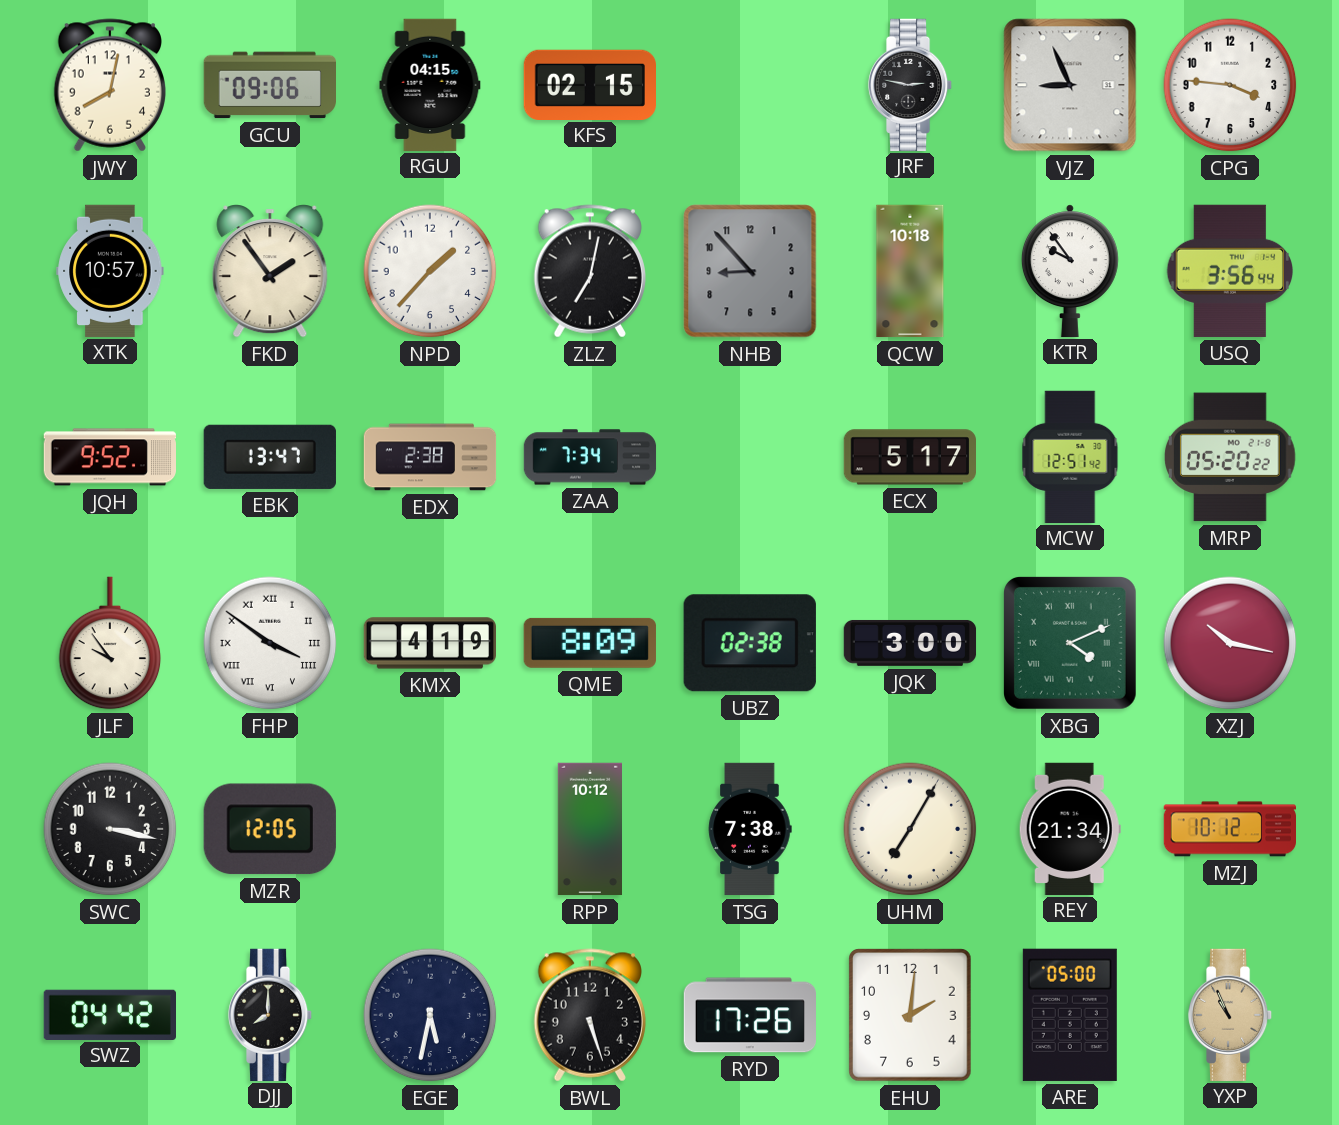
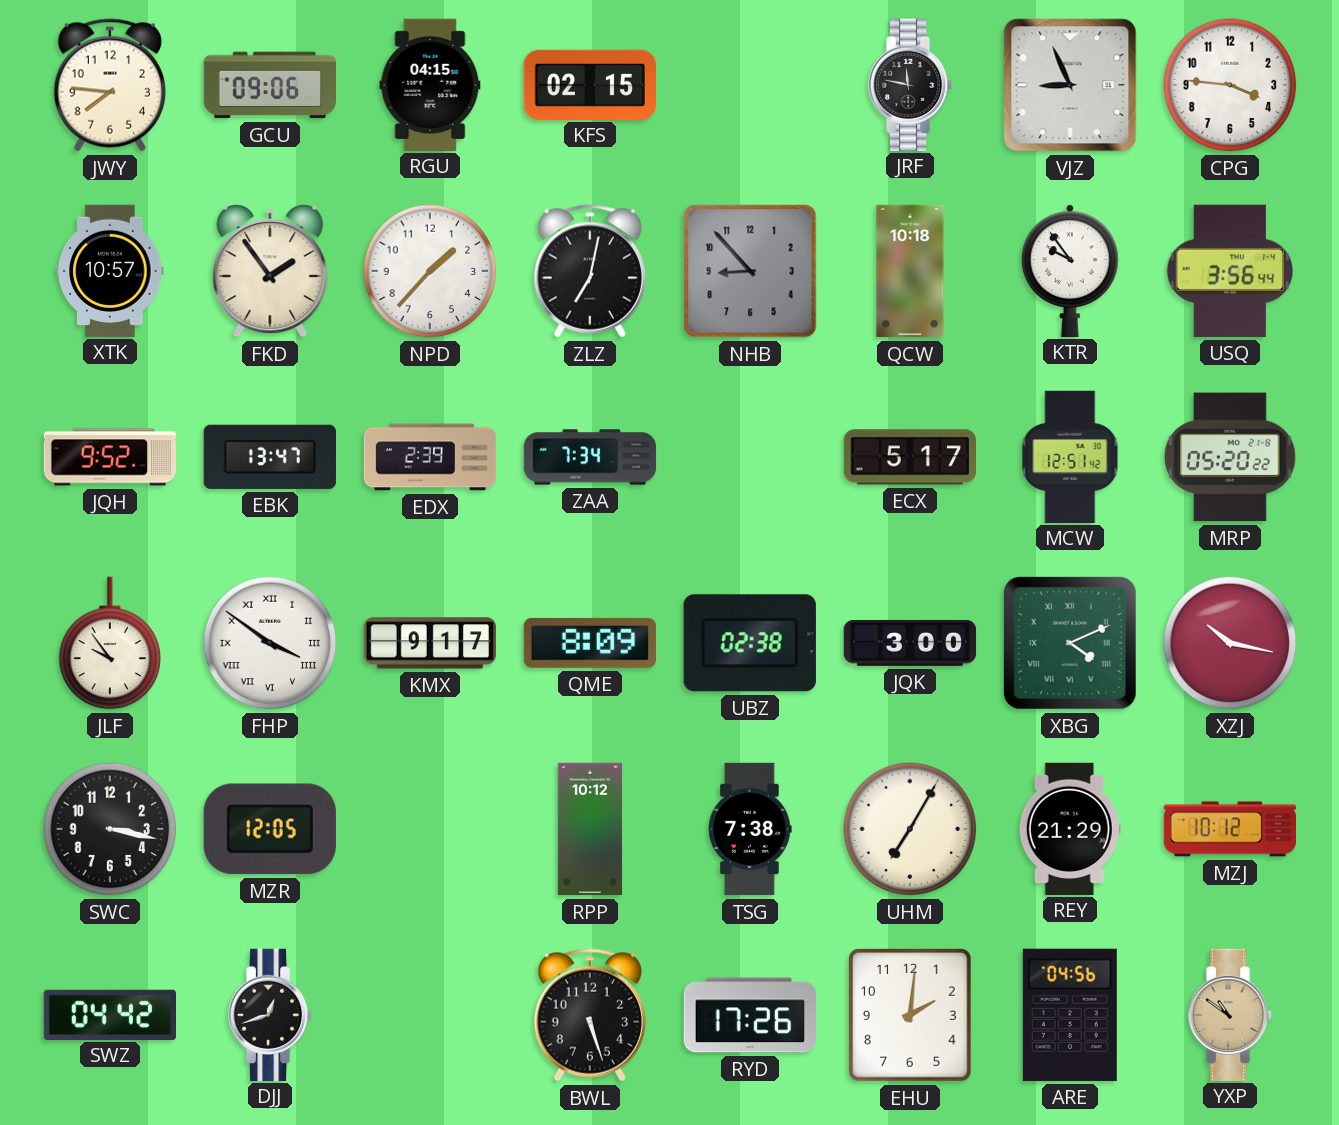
JWY: 8:02 -> 7:46
JRF: 2:47 -> 11:47
EDX: 2:38 -> 2:39
KMX: 4:19 -> 9:17
REY: 21:34 -> 21:29
DJJ: 8:00 -> 12:42
EGE: 5:32 -> none
ARE: 05:00 -> 04:56
YXP: 10:56 -> 10:51
